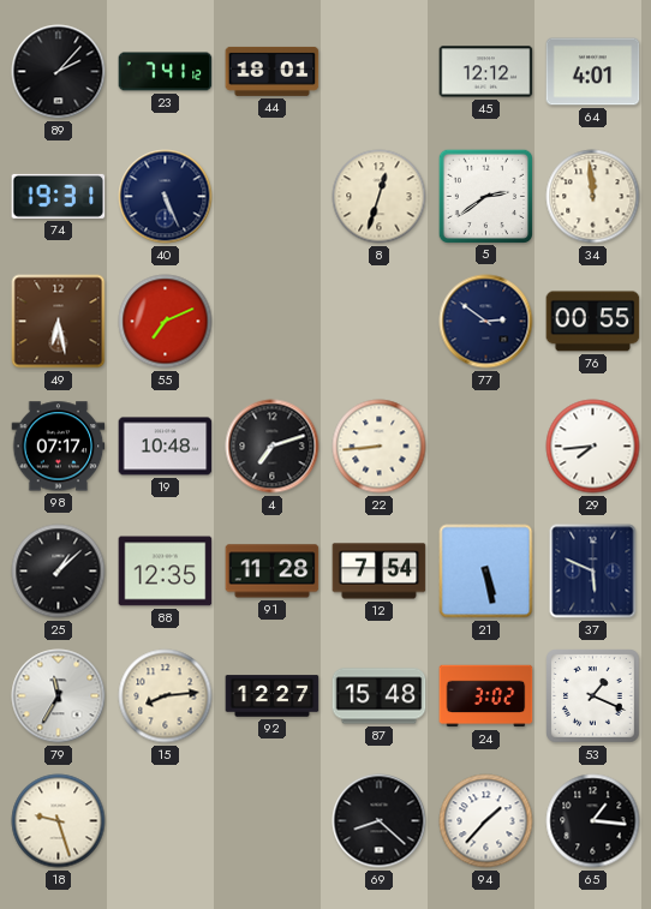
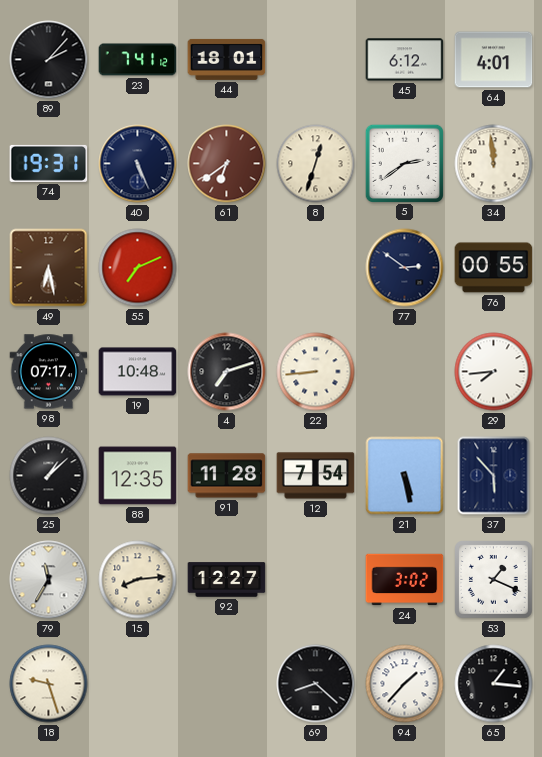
45: 12:12 -> 6:12
61: none -> 6:39
37: 5:49 -> 5:53
87: 15:48 -> none
